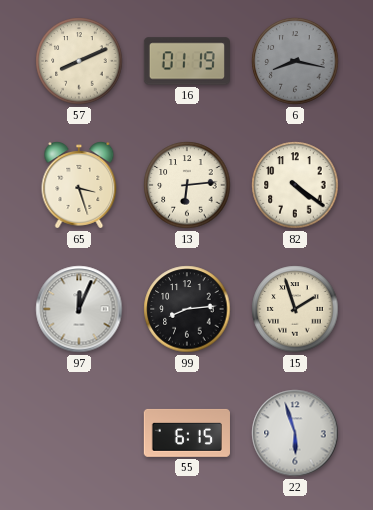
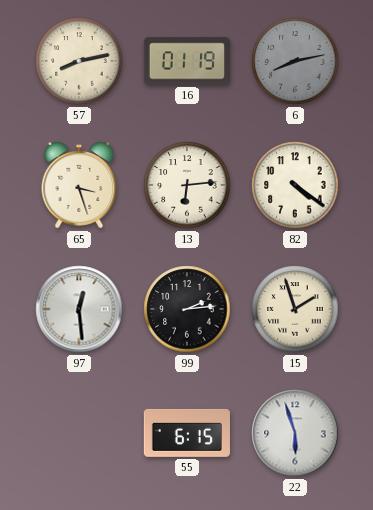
57: 8:11 -> 8:13
6: 8:17 -> 8:13
97: 12:04 -> 12:29
99: 8:14 -> 2:14
